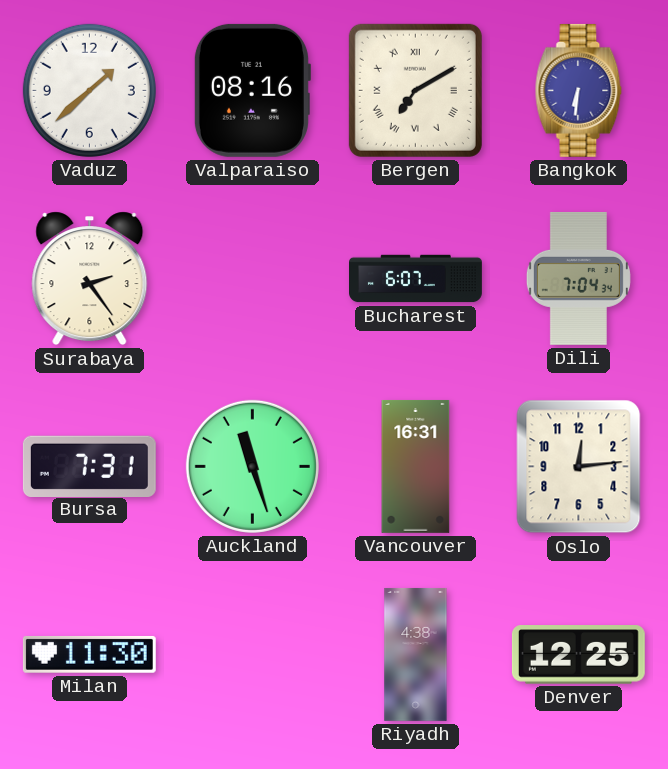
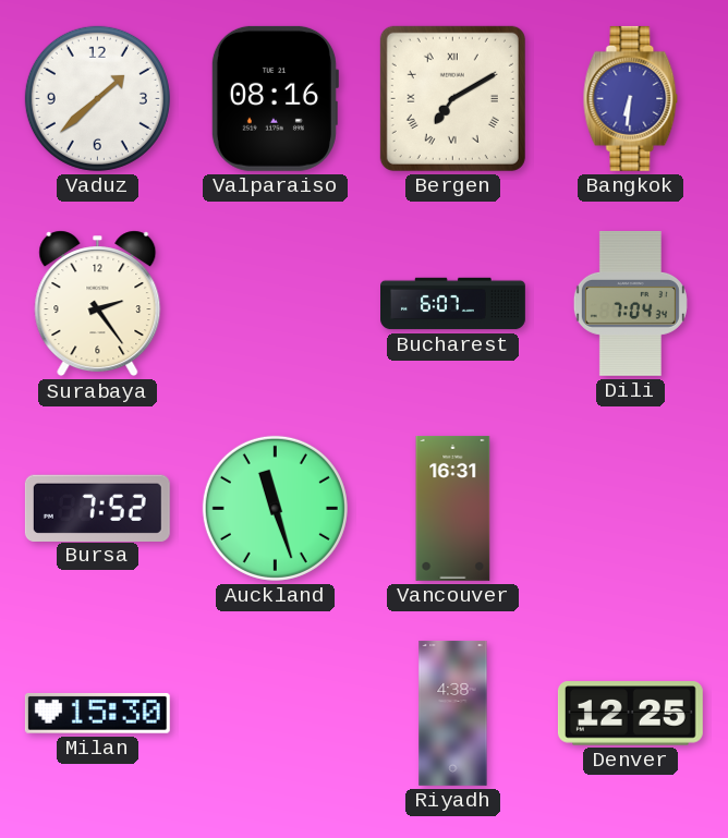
Bursa: 7:31 -> 7:52
Oslo: 12:14 -> none
Milan: 11:30 -> 15:30
